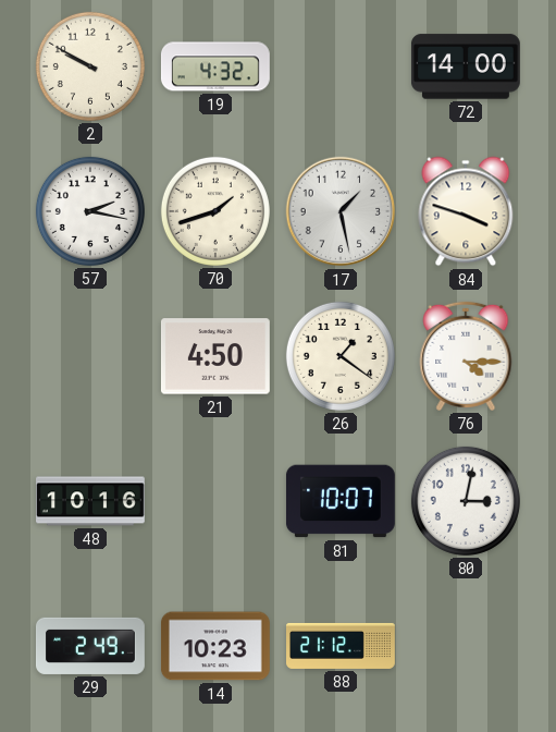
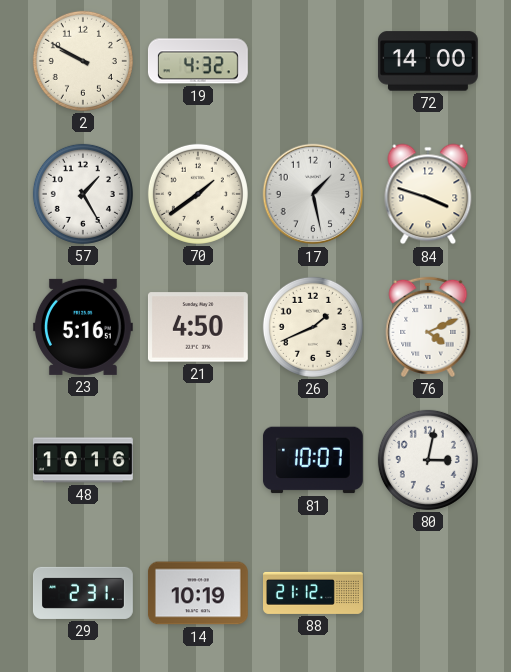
57: 2:17 -> 1:25
70: 1:42 -> 1:39
23: none -> 5:16
26: 1:21 -> 1:41
76: 4:15 -> 4:11
29: 2:49 -> 2:31
14: 10:23 -> 10:19
